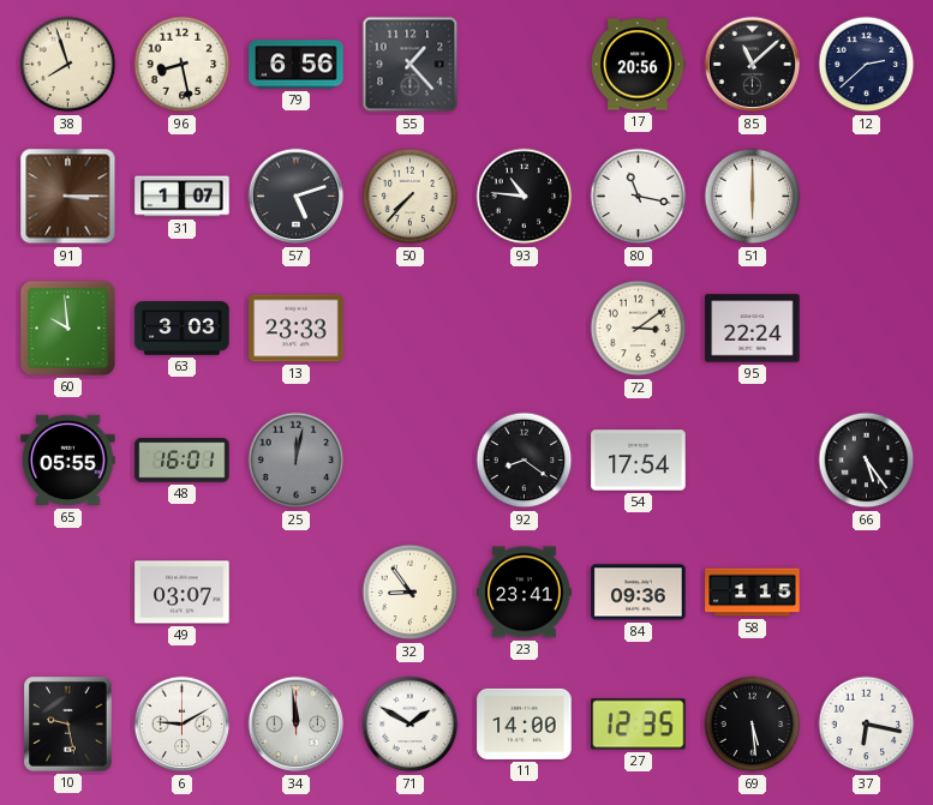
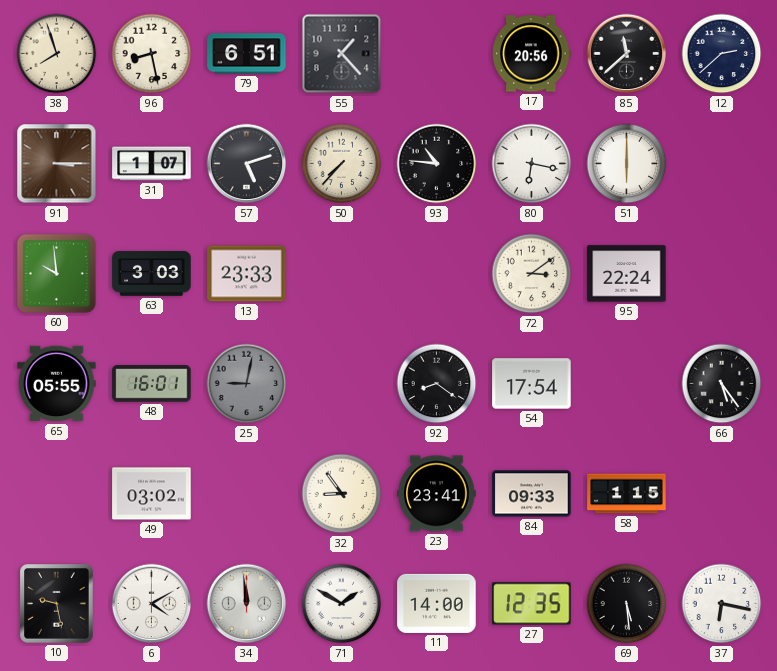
79: 6:56 -> 6:51
85: 11:08 -> 11:38
80: 11:17 -> 6:17
25: 12:02 -> 9:02
49: 03:07 -> 03:02
84: 09:36 -> 09:33
6: 9:10 -> 4:10
